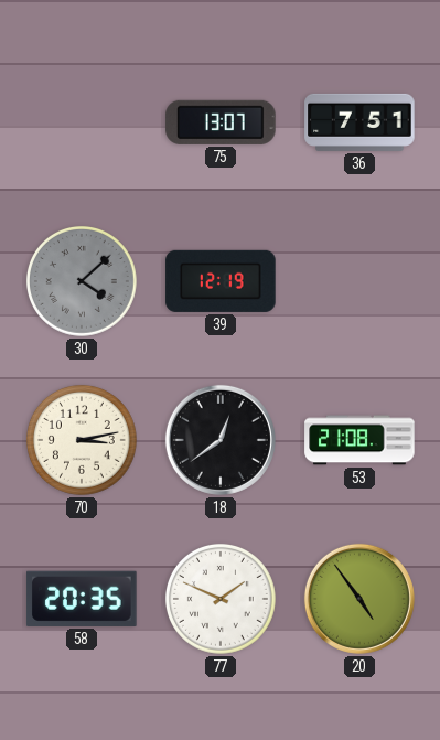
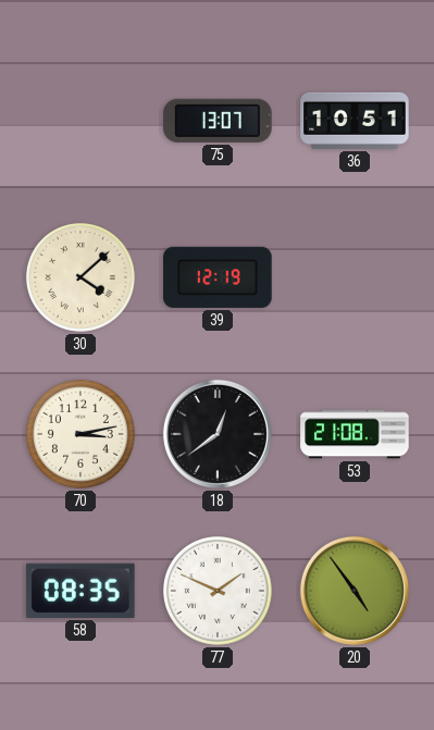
36: 7:51 -> 10:51
30 dial: grey -> cream
58: 20:35 -> 08:35
